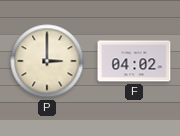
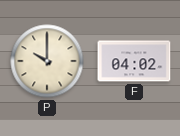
P: 3:00 -> 10:00
